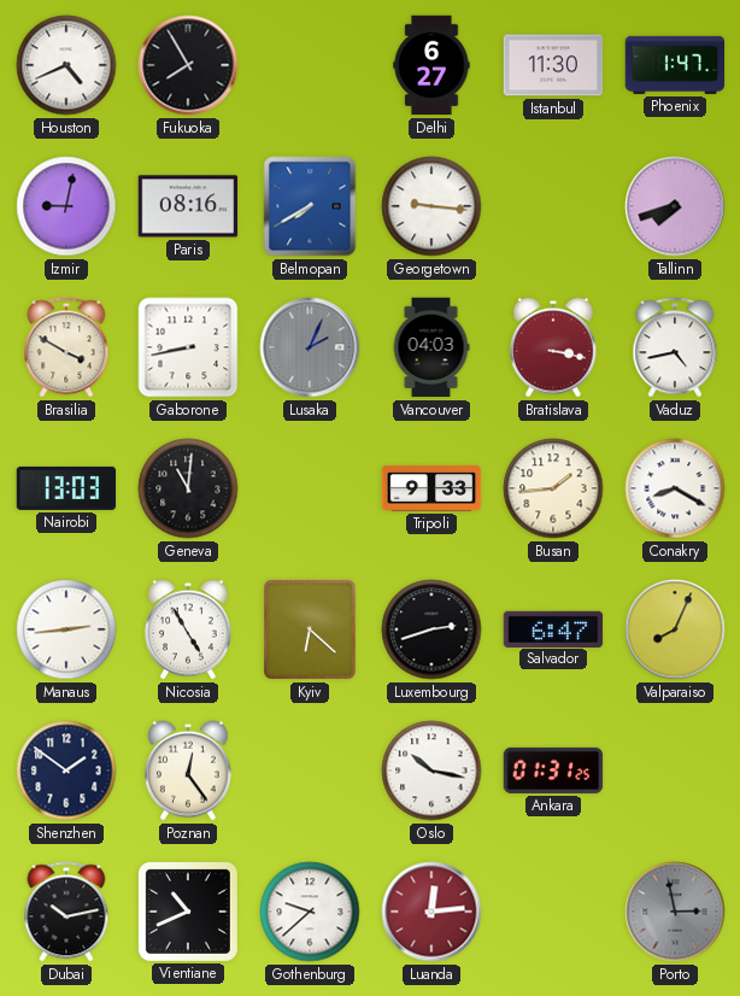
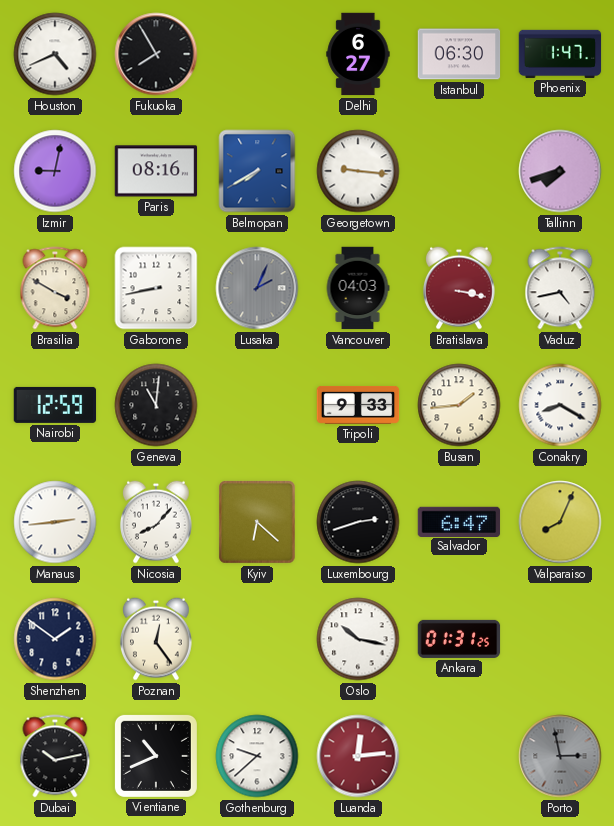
Istanbul: 11:30 -> 06:30
Nairobi: 13:03 -> 12:59
Nicosia: 4:55 -> 8:07
